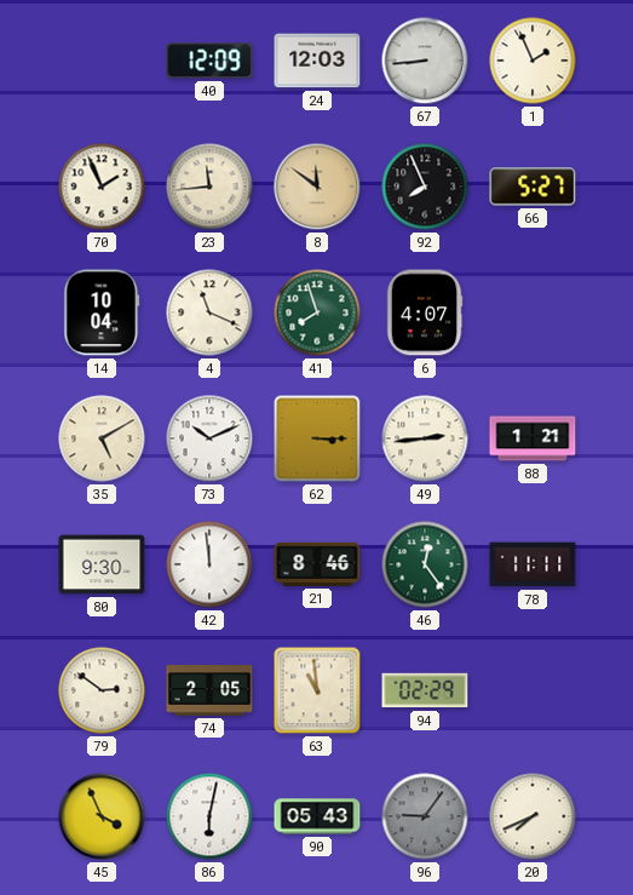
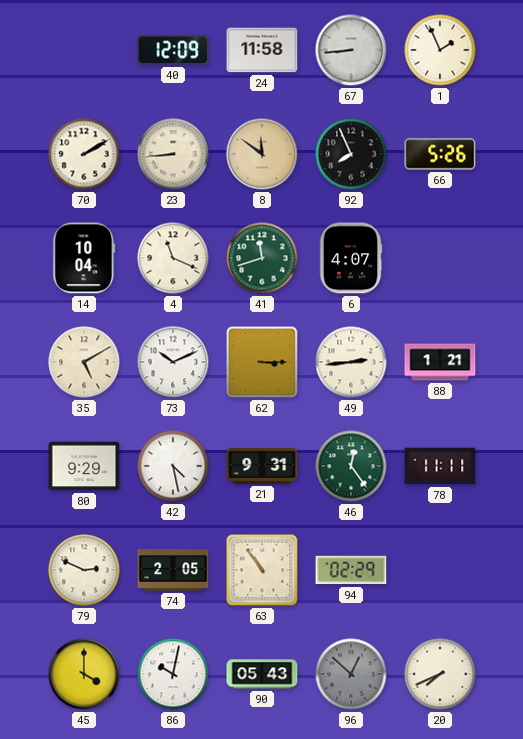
24: 12:03 -> 11:58
70: 1:56 -> 2:10
23: 11:44 -> 8:44
66: 5:27 -> 5:26
41: 7:57 -> 11:42
80: 9:30 -> 9:29
42: 11:59 -> 4:28
21: 8:46 -> 9:31
79: 2:51 -> 2:49
63: 10:59 -> 10:54
45: 3:56 -> 4:00
86: 6:02 -> 10:02
96: 9:06 -> 12:52
